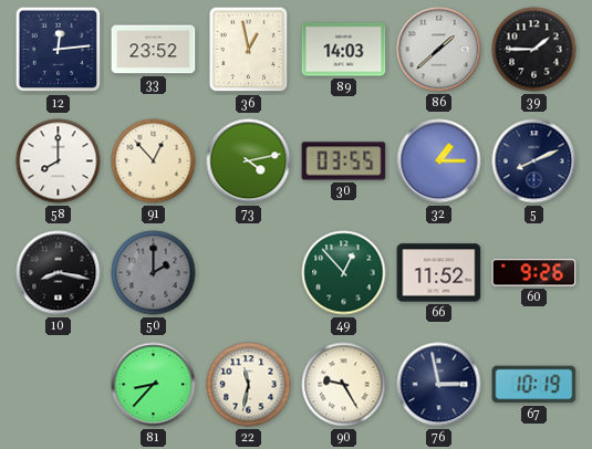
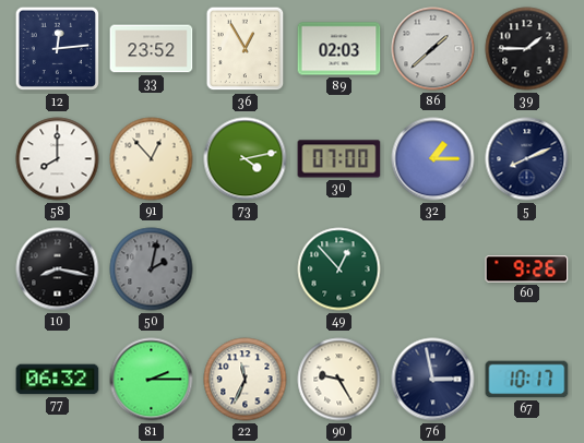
36: 12:58 -> 12:55
89: 14:03 -> 02:03
30: 03:55 -> 07:00
50: 2:00 -> 2:02
66: 11:52 -> none
77: none -> 06:32
81: 8:37 -> 2:15
22: 11:32 -> 11:34
67: 10:19 -> 10:17
